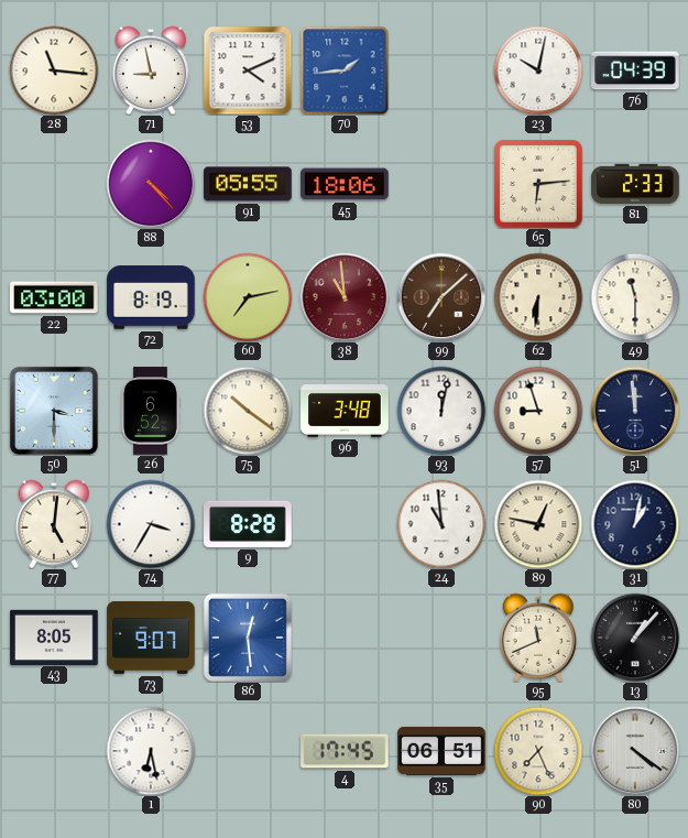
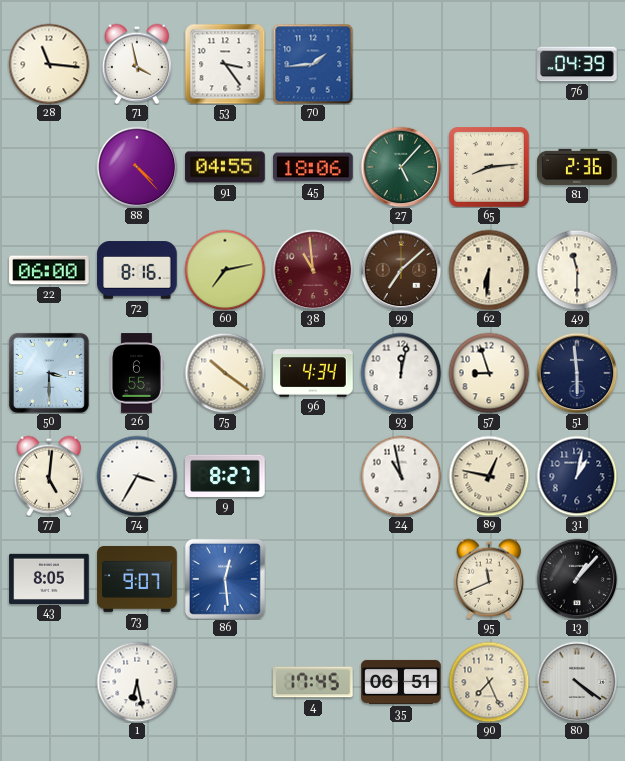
71: 8:58 -> 3:58
53: 4:11 -> 3:24
23: 10:02 -> none
91: 05:55 -> 04:55
27: none -> 5:07
65: 6:14 -> 8:14
81: 2:33 -> 2:36
22: 03:00 -> 06:00
72: 8:19 -> 8:16
26: 6:52 -> 6:55
96: 3:48 -> 4:34
51: 11:59 -> 5:59
9: 8:28 -> 8:27
24: 10:59 -> 10:58
